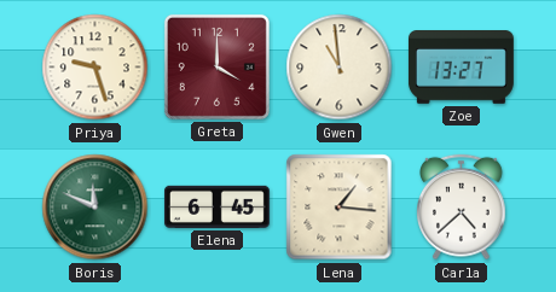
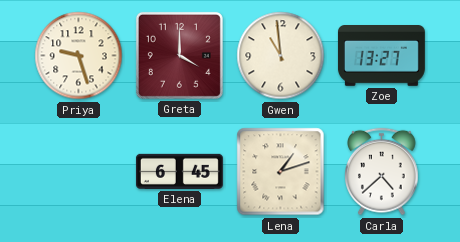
Boris: 11:49 -> none
Lena: 1:16 -> 1:12
